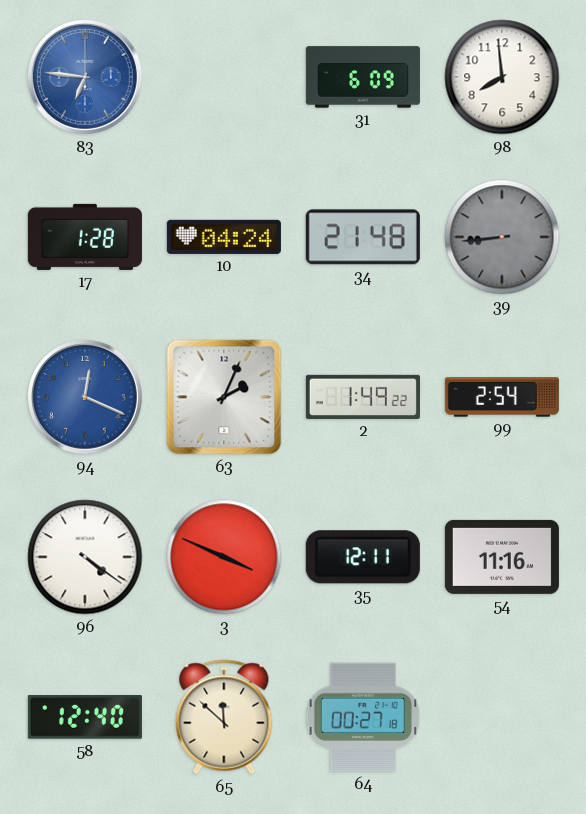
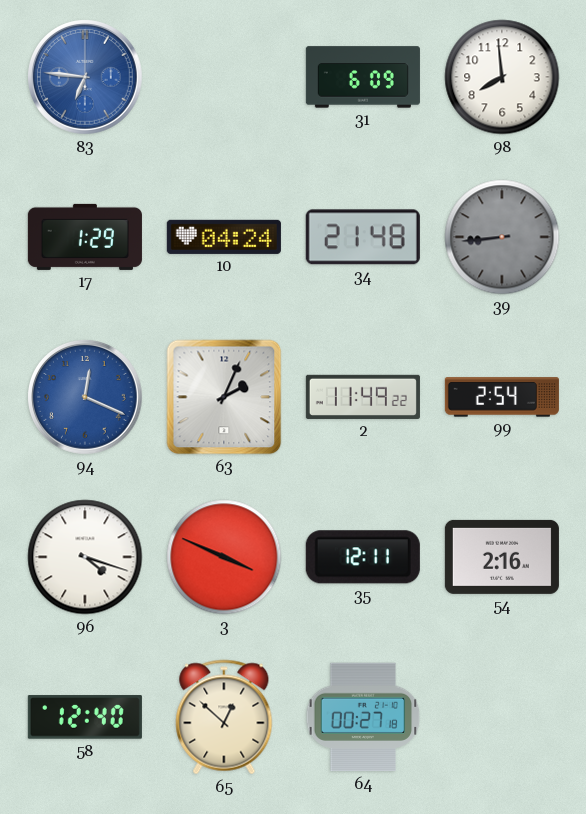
17: 1:28 -> 1:29
2: 1:49 -> 11:49
96: 4:21 -> 4:18
54: 11:16 -> 2:16
65: 11:52 -> 12:52
